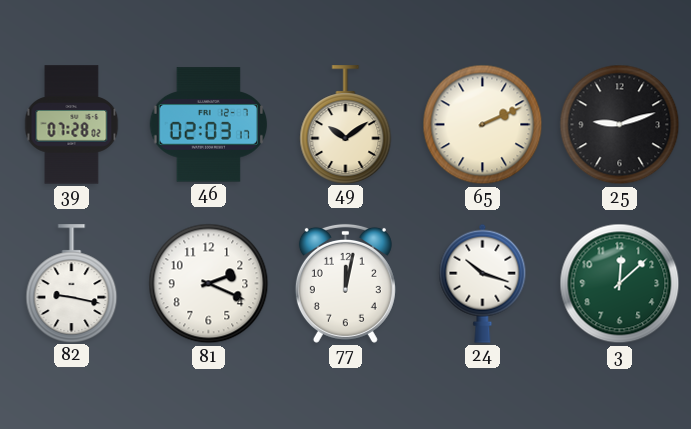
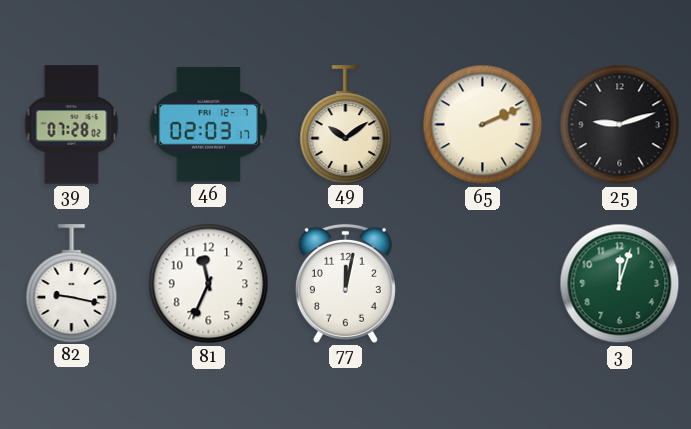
81: 2:19 -> 11:34
24: 10:18 -> none
3: 12:08 -> 12:03
